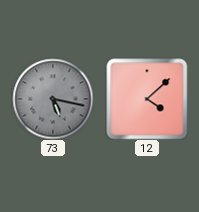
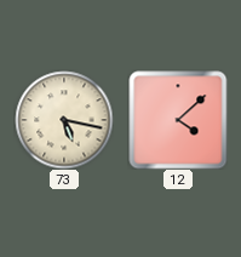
73 dial: grey -> cream
